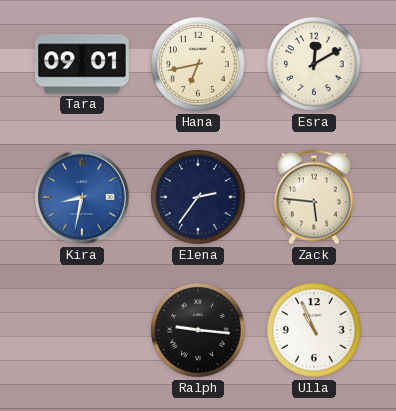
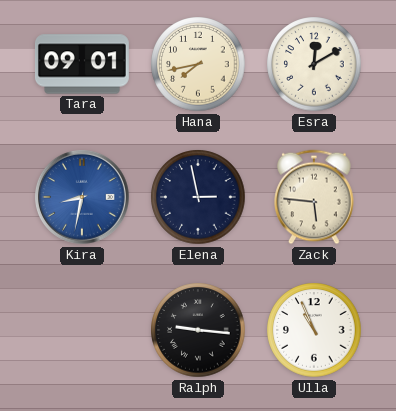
Hana: 6:43 -> 7:43
Elena: 2:36 -> 2:58
